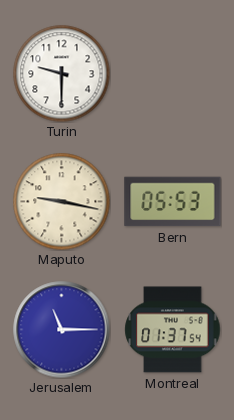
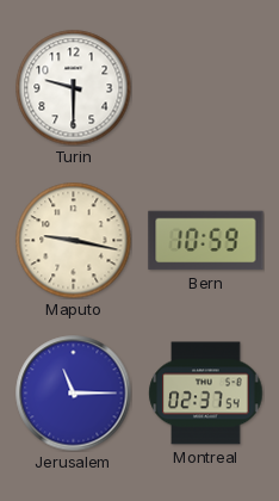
Bern: 05:53 -> 10:59
Montreal: 01:37 -> 02:37
